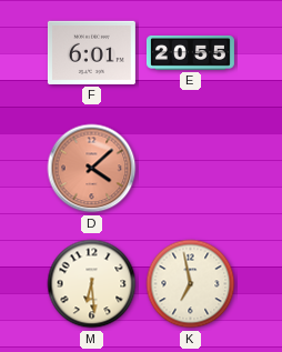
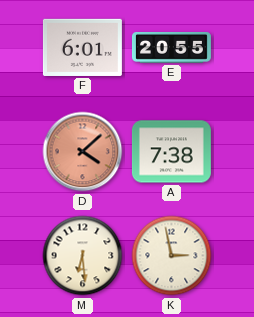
A: none -> 7:38
K: 6:58 -> 2:58
